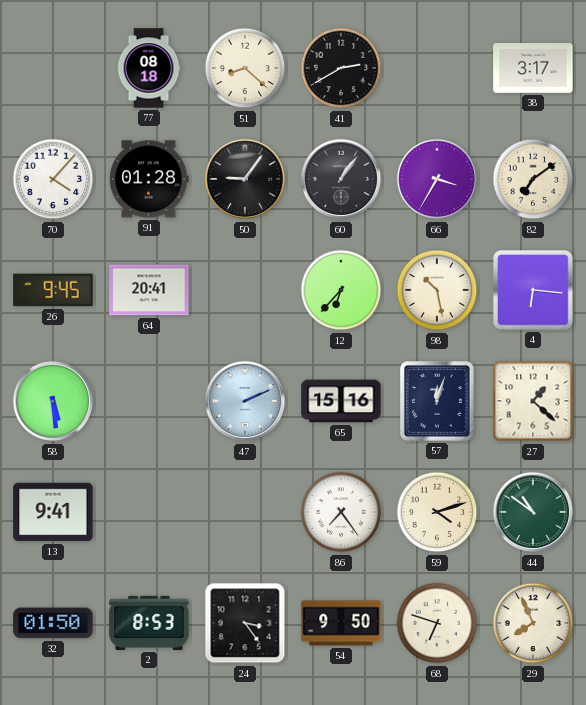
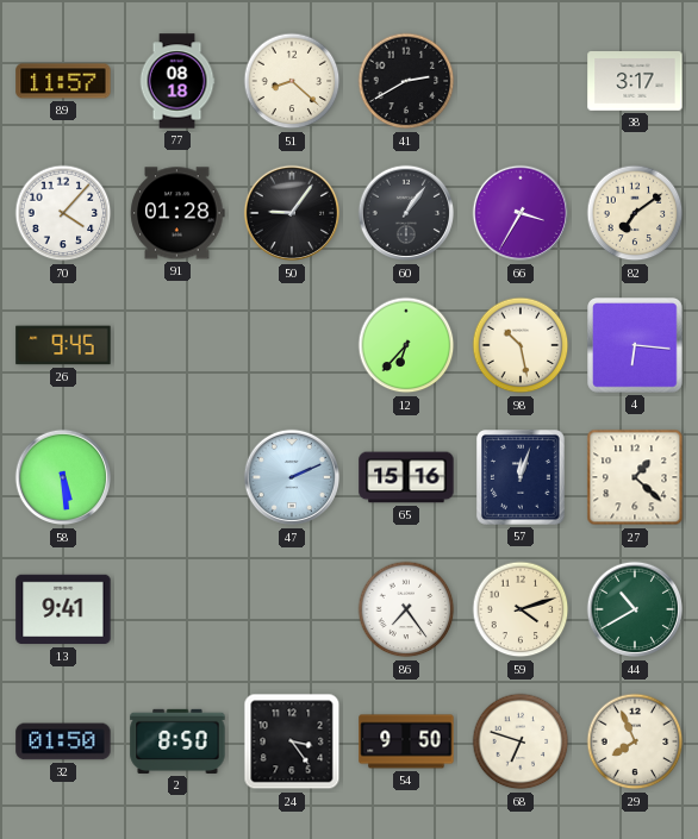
89: none -> 11:57
64: 20:41 -> none
44: 10:51 -> 10:40
2: 8:53 -> 8:50
